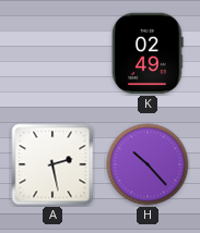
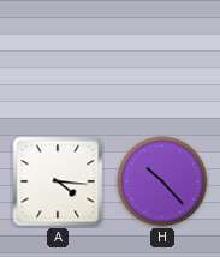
K: 02:49 -> none
A: 2:28 -> 4:16
